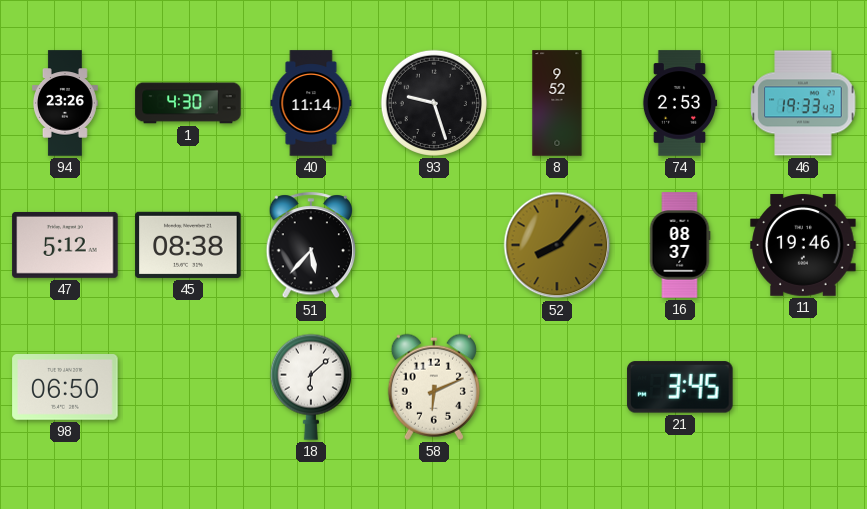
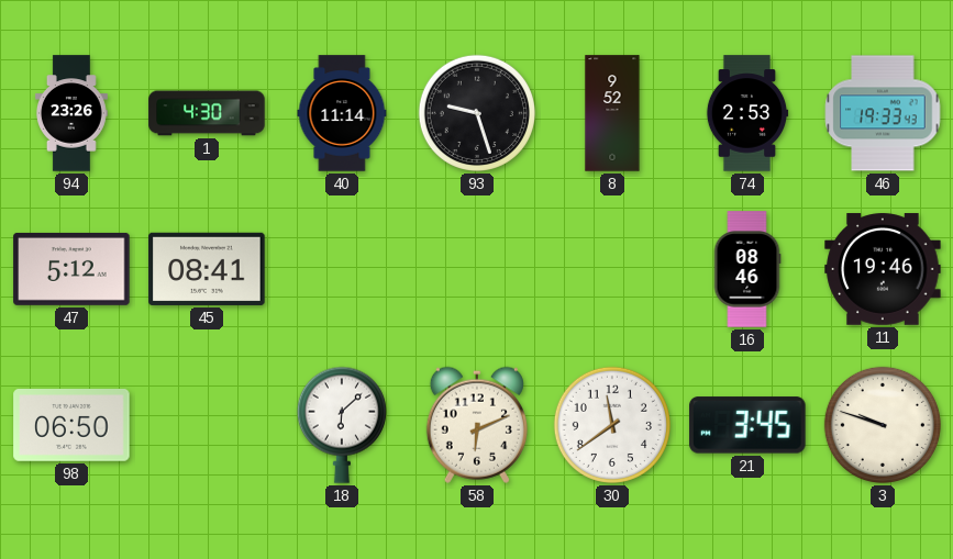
45: 08:38 -> 08:41
51: 5:37 -> none
52: 8:07 -> none
16: 08:37 -> 08:46
30: none -> 11:39
3: none -> 9:48
